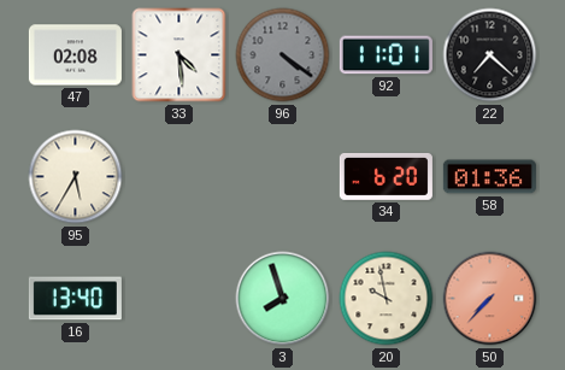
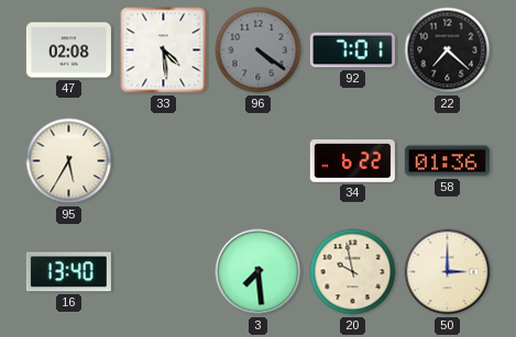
92: 11:01 -> 7:01
34: 6:20 -> 6:22
3: 7:57 -> 7:29
50: 7:37 -> 3:00
50 dial: salmon -> cream
